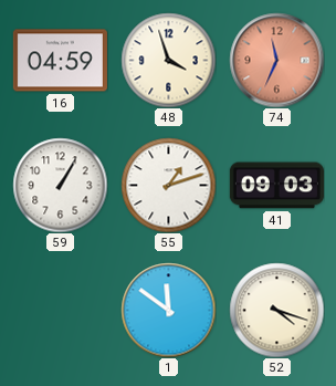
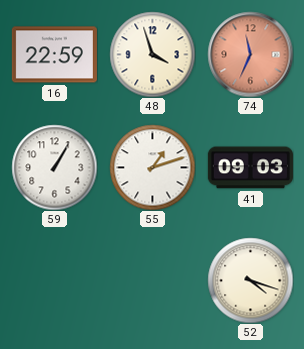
16: 04:59 -> 22:59
1: 11:51 -> none
